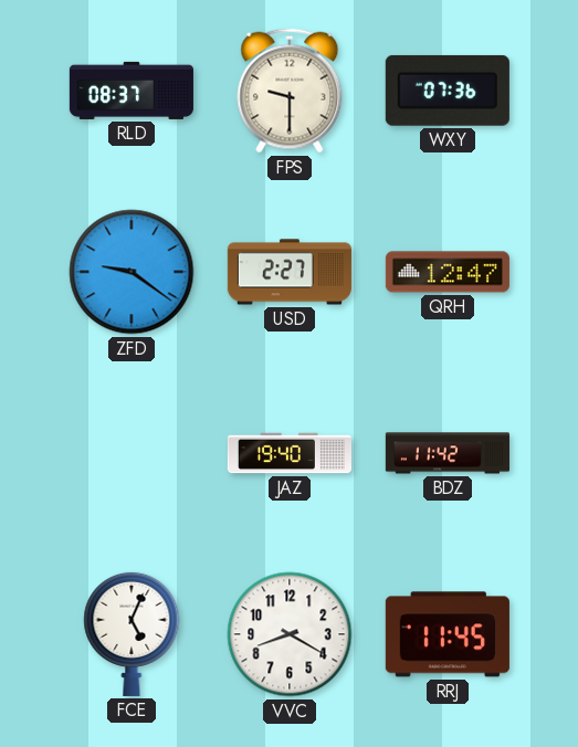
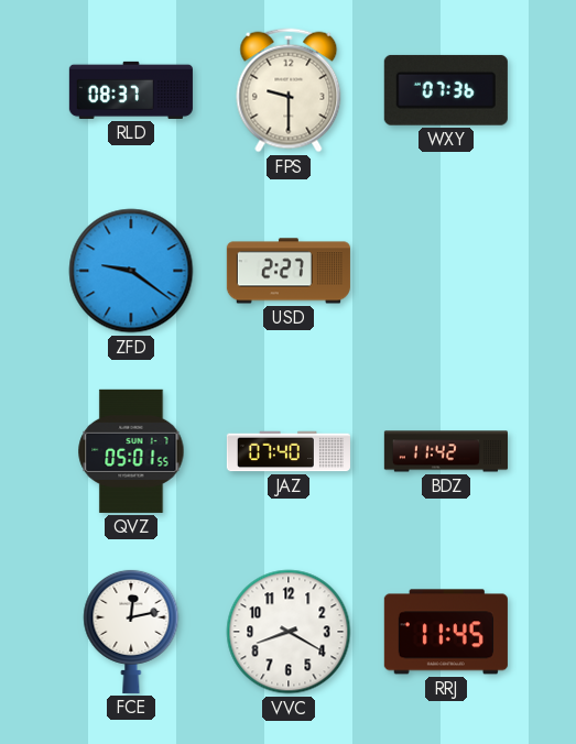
QRH: 12:47 -> none
QVZ: none -> 05:01
JAZ: 19:40 -> 07:40
FCE: 5:04 -> 12:13
